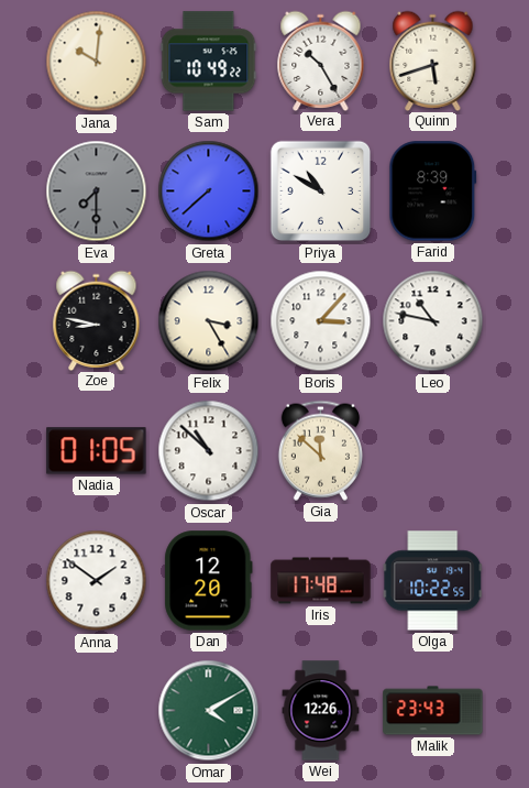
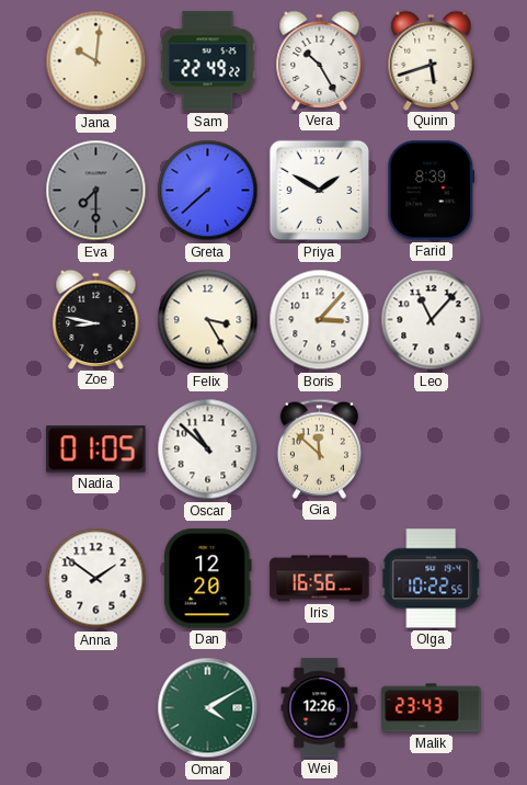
Sam: 10:49 -> 22:49
Priya: 10:50 -> 1:50
Leo: 10:47 -> 11:07
Iris: 17:48 -> 16:56
